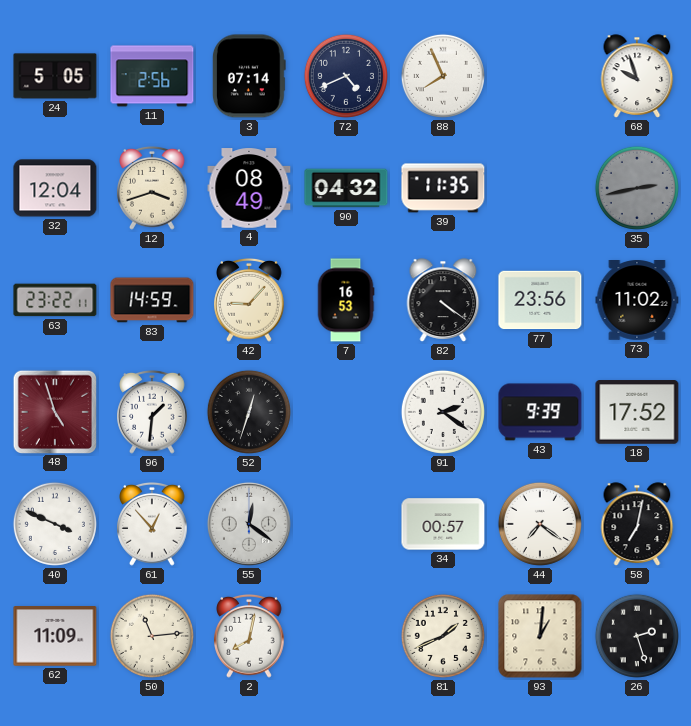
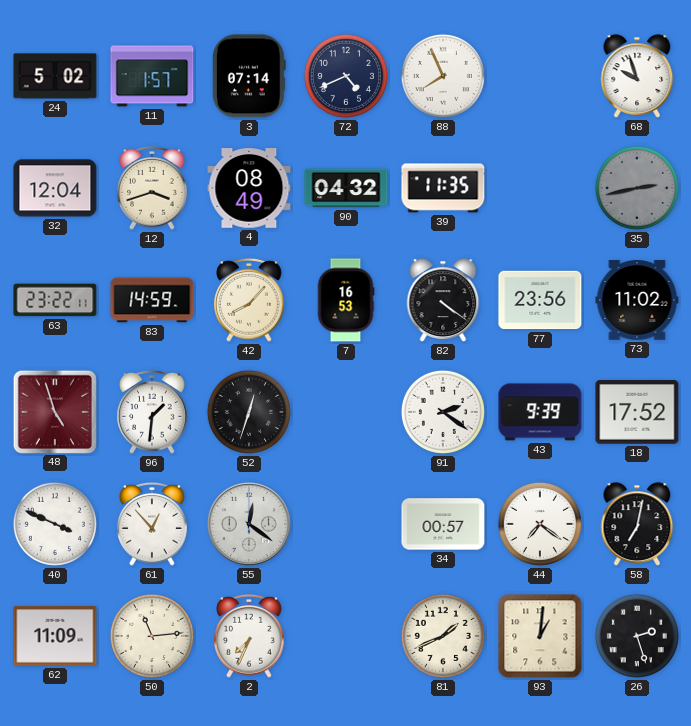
24: 5:05 -> 5:02
11: 2:56 -> 1:57
42: 9:07 -> 8:07
2: 8:02 -> 7:34
